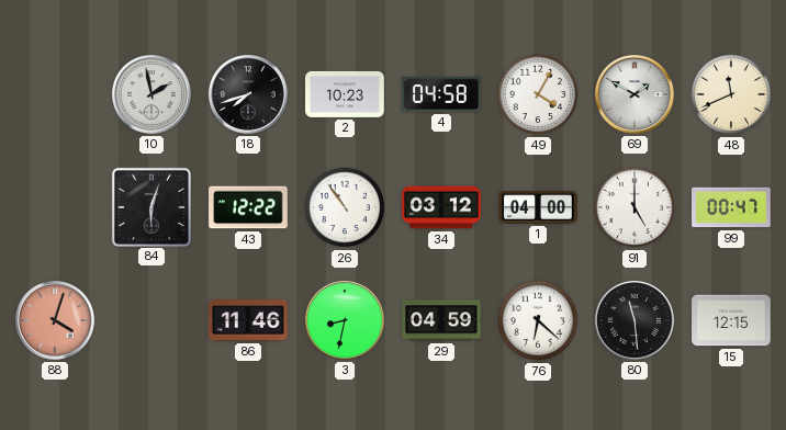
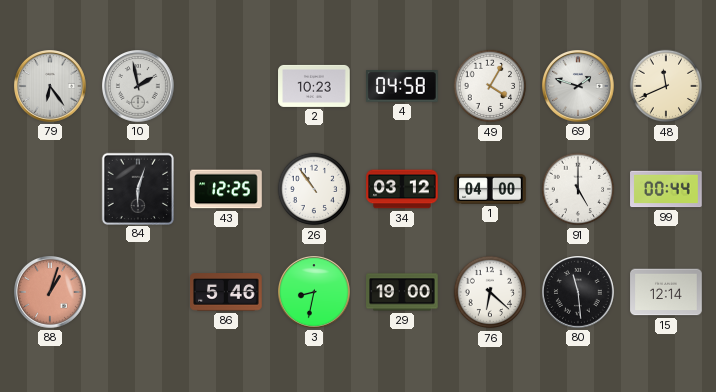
79: none -> 6:24
18: 7:42 -> none
69: 1:50 -> 1:48
43: 12:22 -> 12:25
99: 00:47 -> 00:44
88: 4:03 -> 1:03
86: 11:46 -> 5:46
29: 04:59 -> 19:00
15: 12:15 -> 12:14
